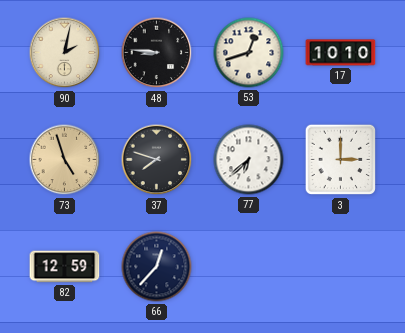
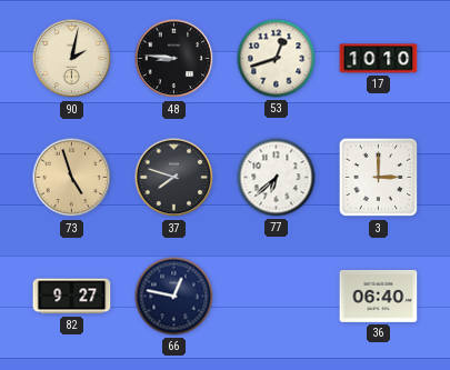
82: 12:59 -> 9:27
66: 12:37 -> 12:47
36: none -> 06:40
